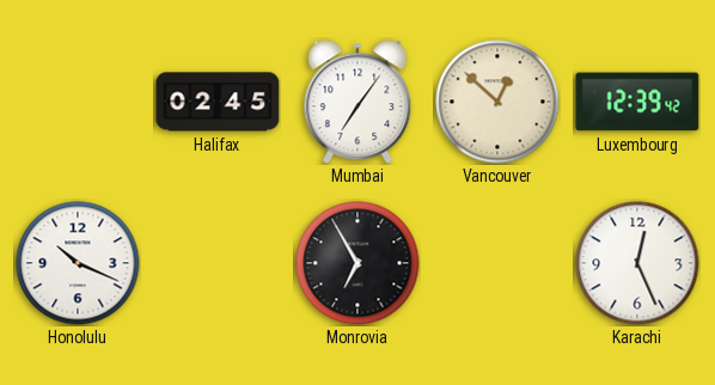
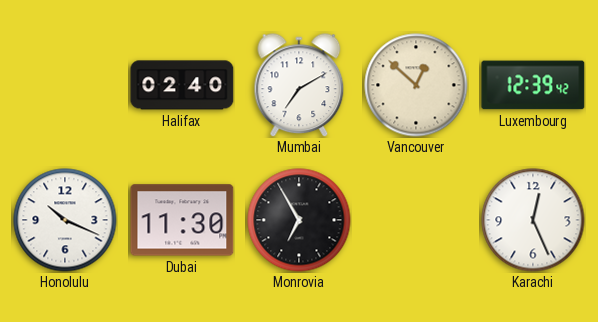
Halifax: 02:45 -> 02:40
Mumbai: 7:06 -> 7:10
Dubai: none -> 11:30
